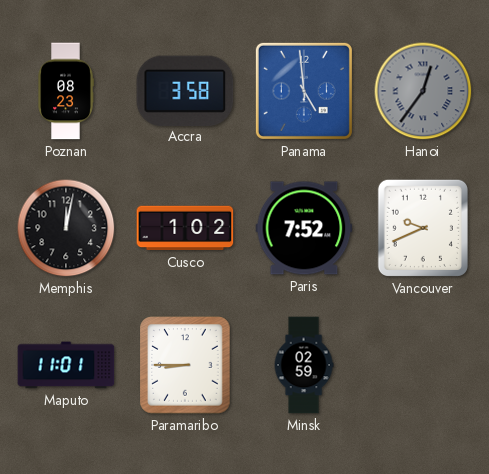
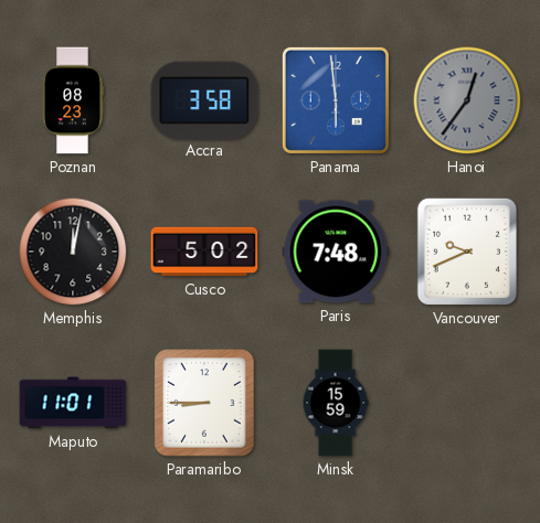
Panama: 4:59 -> 5:59
Cusco: 1:02 -> 5:02
Paris: 7:52 -> 7:48
Minsk: 02:59 -> 15:59
